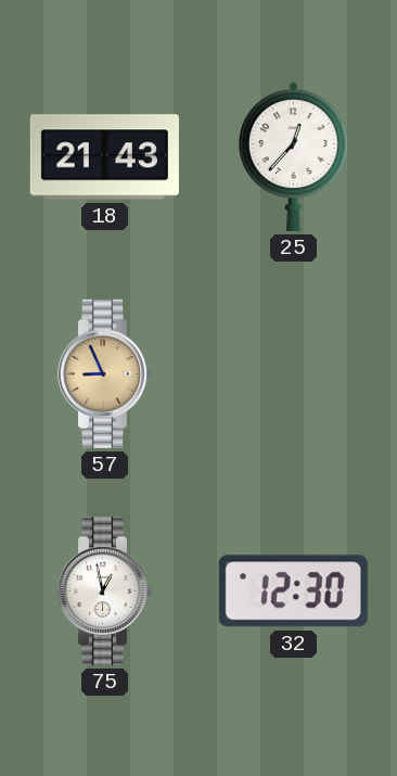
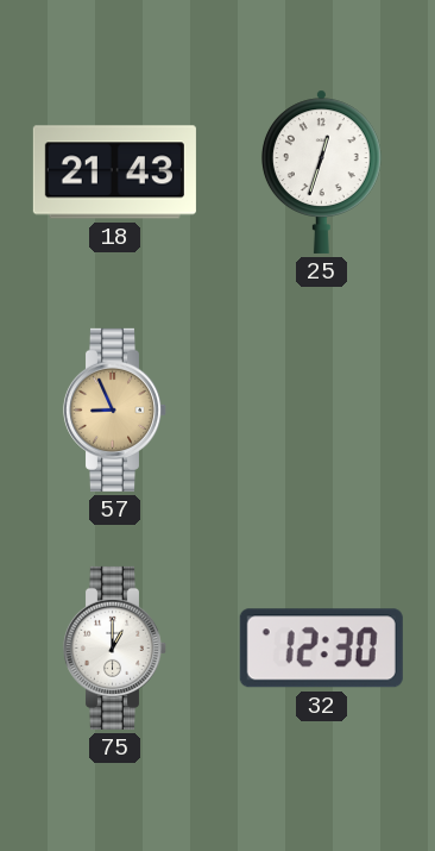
25: 12:37 -> 12:33
75: 12:58 -> 1:00
